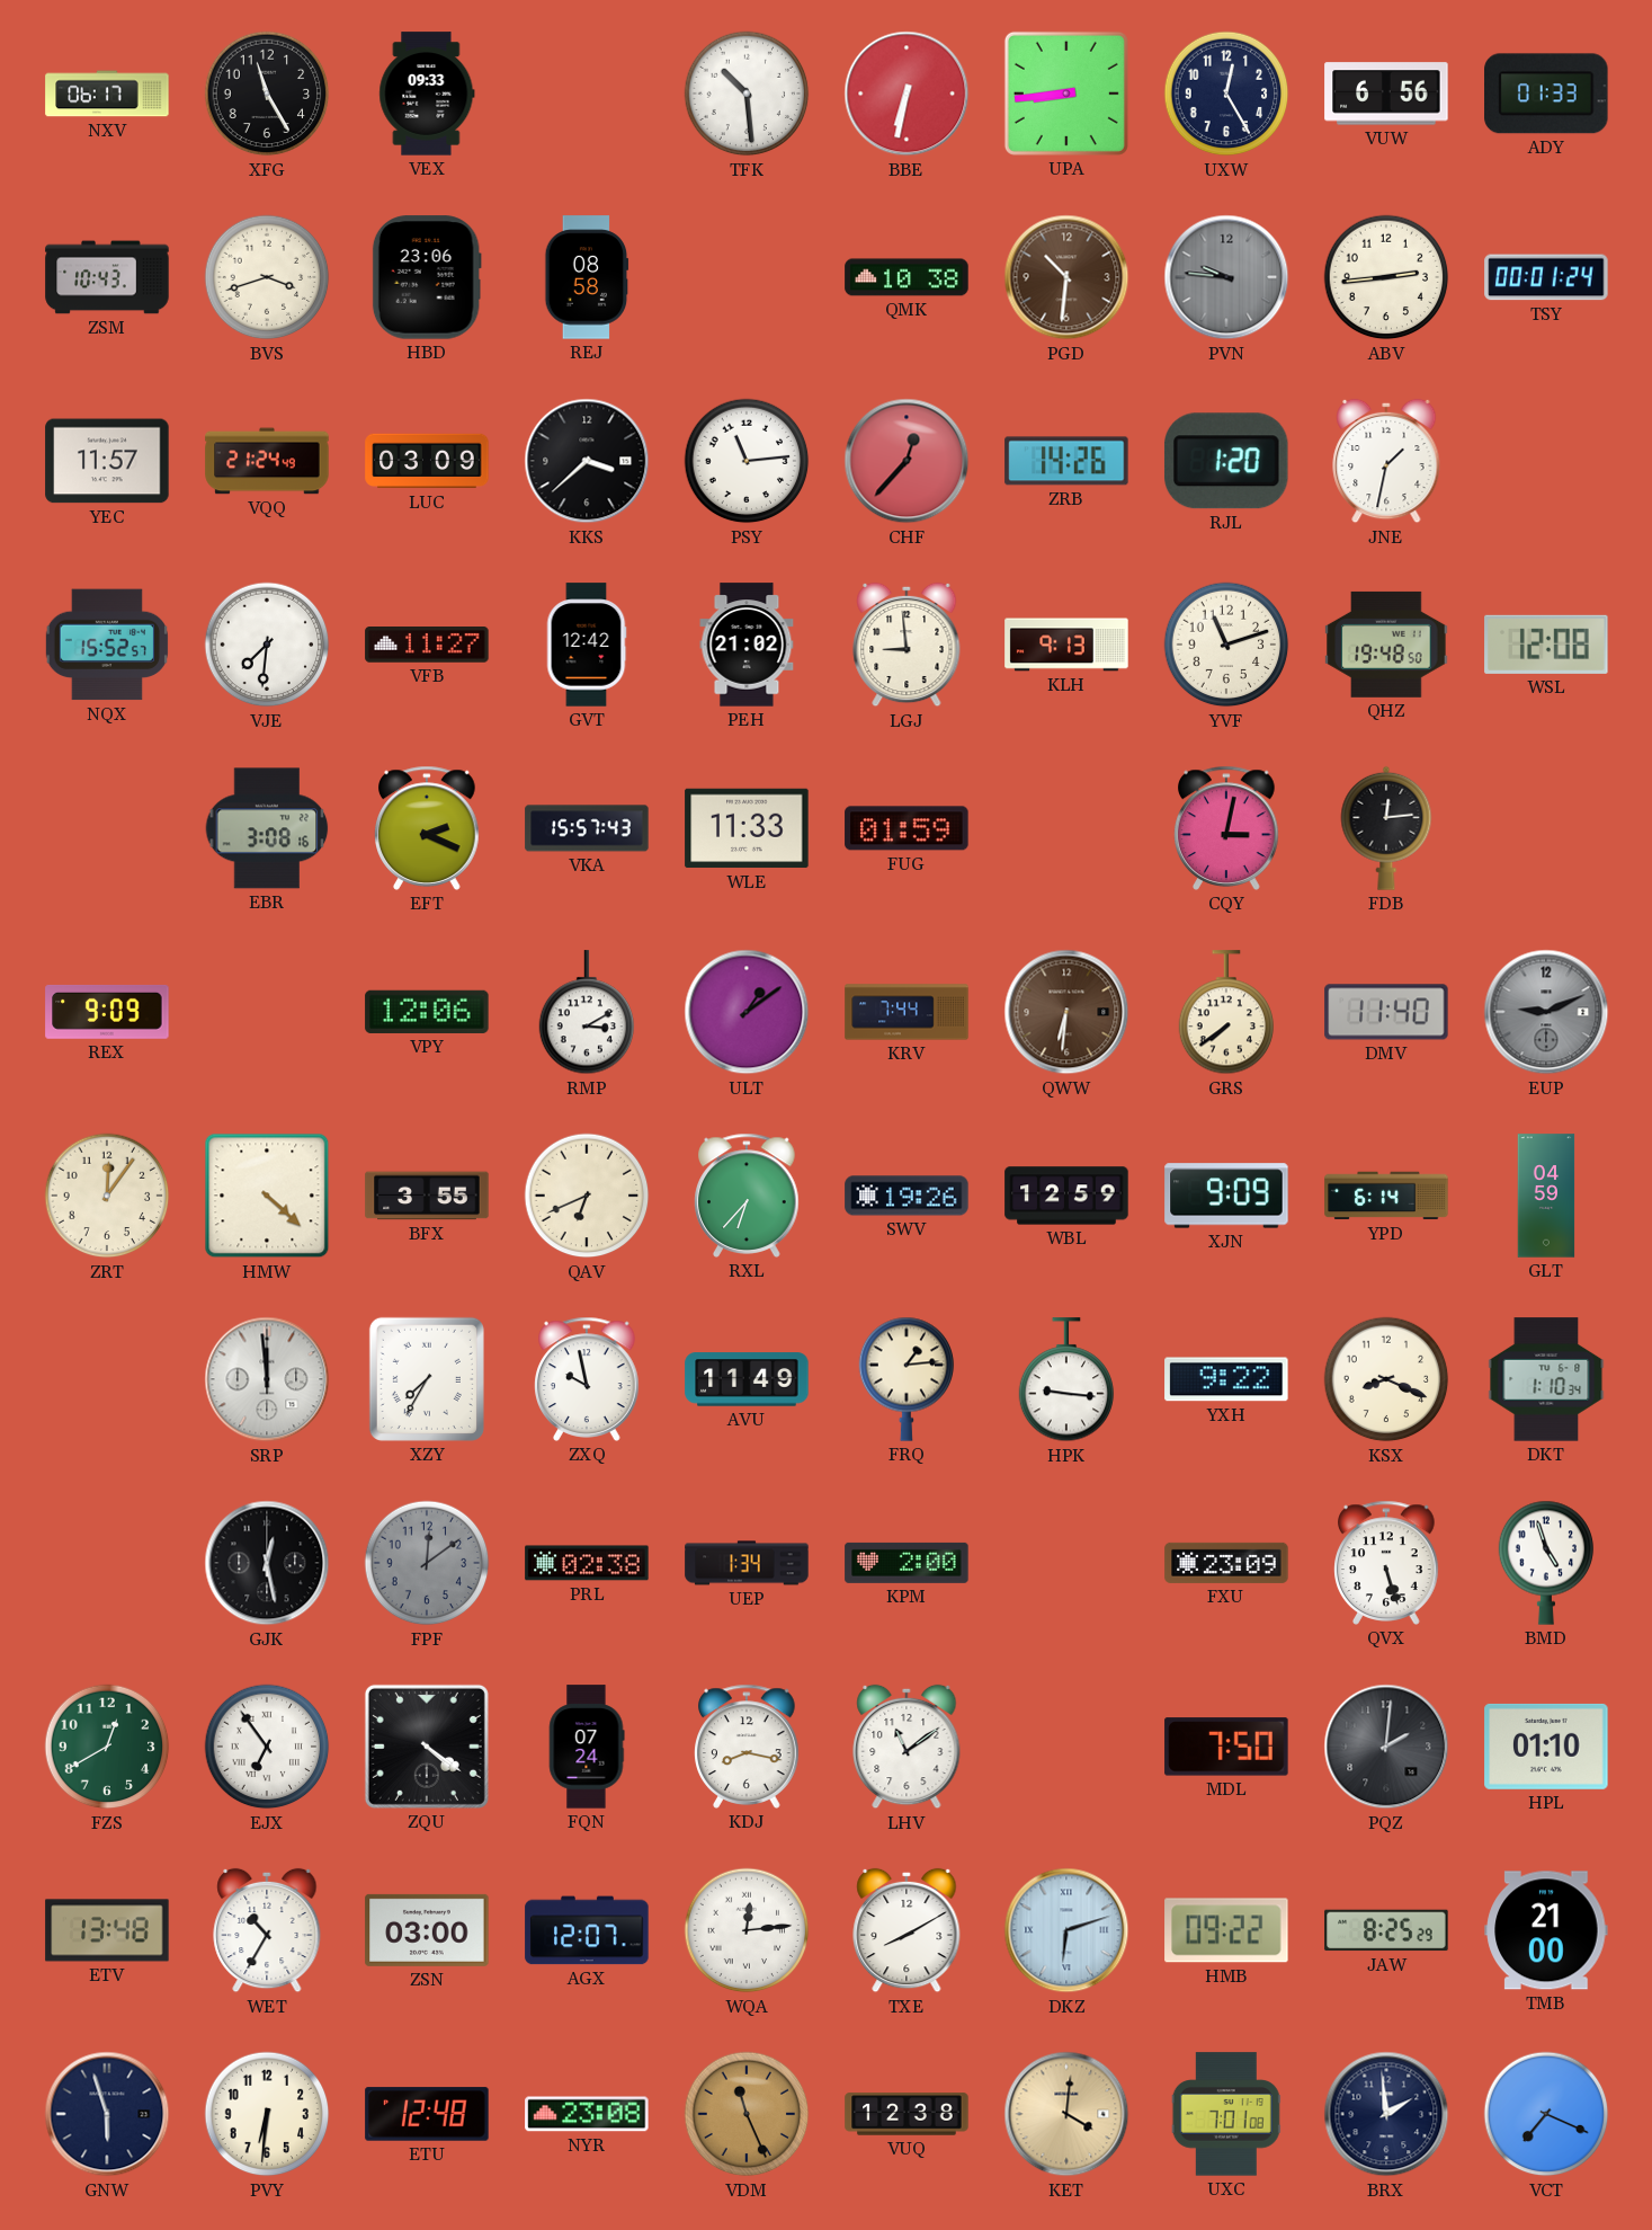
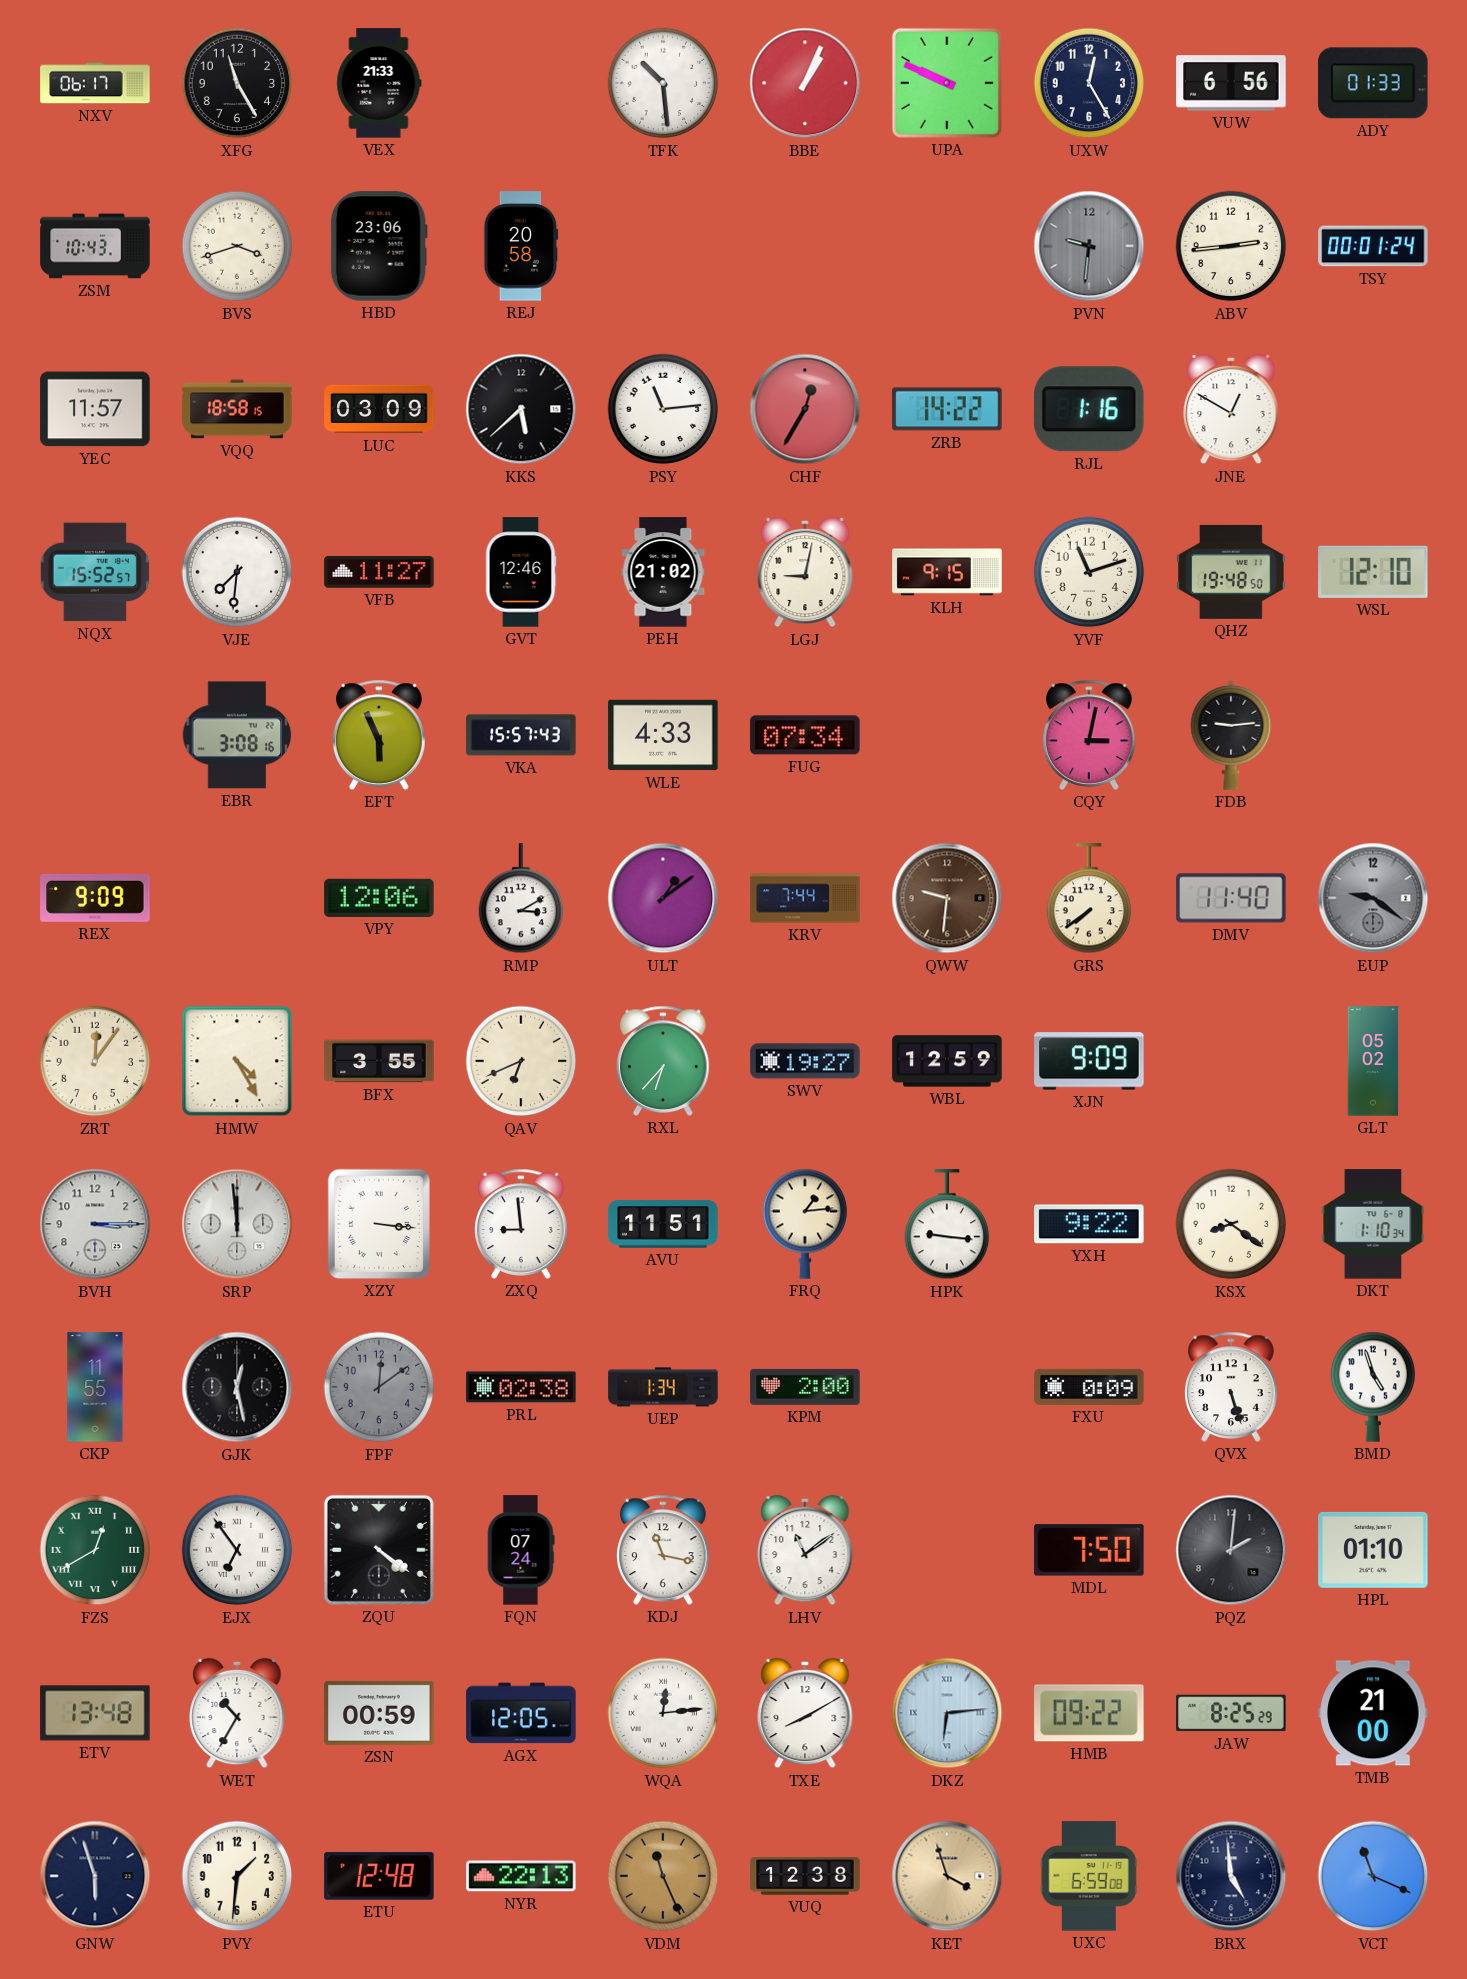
VEX: 09:33 -> 21:33
BBE: 6:32 -> 1:04
UPA: 8:44 -> 9:49
REJ: 08:58 -> 20:58
QMK: 10:38 -> none
PGD: 10:31 -> none
PVN: 9:46 -> 9:31
VQQ: 21:24 -> 18:58
KKS: 3:38 -> 5:38
CHF: 12:37 -> 12:35
ZRB: 14:26 -> 14:22
RJL: 1:20 -> 1:16
JNE: 1:32 -> 12:50
GVT: 12:42 -> 12:46
LGJ: 8:59 -> 9:02
KLH: 9:13 -> 9:15
WSL: 12:08 -> 12:10
EFT: 2:19 -> 5:56
WLE: 11:33 -> 4:33
FUG: 01:59 -> 07:34
FDB: 12:14 -> 9:14
QWW: 6:31 -> 9:31
EUP: 9:11 -> 9:21
HMW: 4:22 -> 4:25
SWV: 19:26 -> 19:27
YPD: 6:14 -> none
GLT: 04:59 -> 05:02
BVH: none -> 3:15
XZY: 7:35 -> 3:16
ZXQ: 9:58 -> 8:59
AVU: 11:49 -> 11:51
KSX: 8:19 -> 8:21
CKP: none -> 11:55
FXU: 23:09 -> 0:09
FZS numerals: Arabic -> Roman
KDJ: 8:17 -> 11:17
ZSN: 03:00 -> 00:59
AGX: 12:07 -> 12:05
DKZ: 6:12 -> 6:14
PVY: 6:31 -> 1:31
NYR: 23:08 -> 22:13
KET: 4:01 -> 3:57
UXC: 7:01 -> 6:59
BRX: 1:59 -> 4:59
VCT: 7:19 -> 11:19
